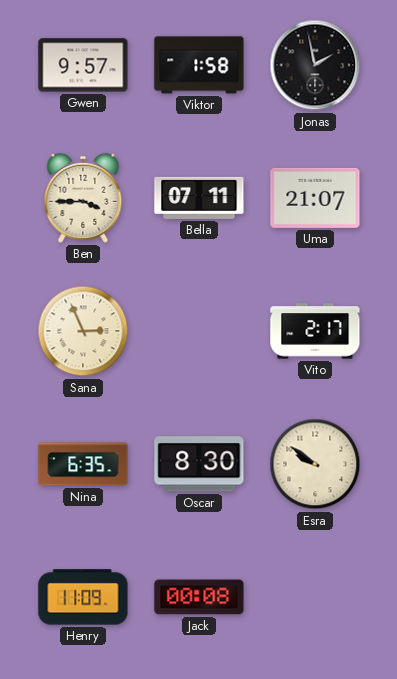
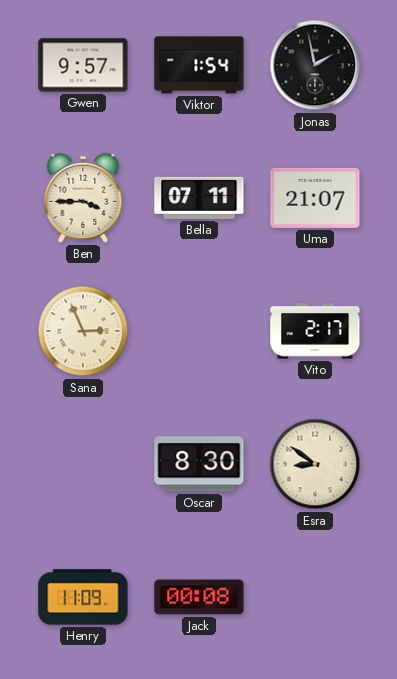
Viktor: 1:58 -> 1:54
Nina: 6:35 -> none
Esra: 9:51 -> 8:51
